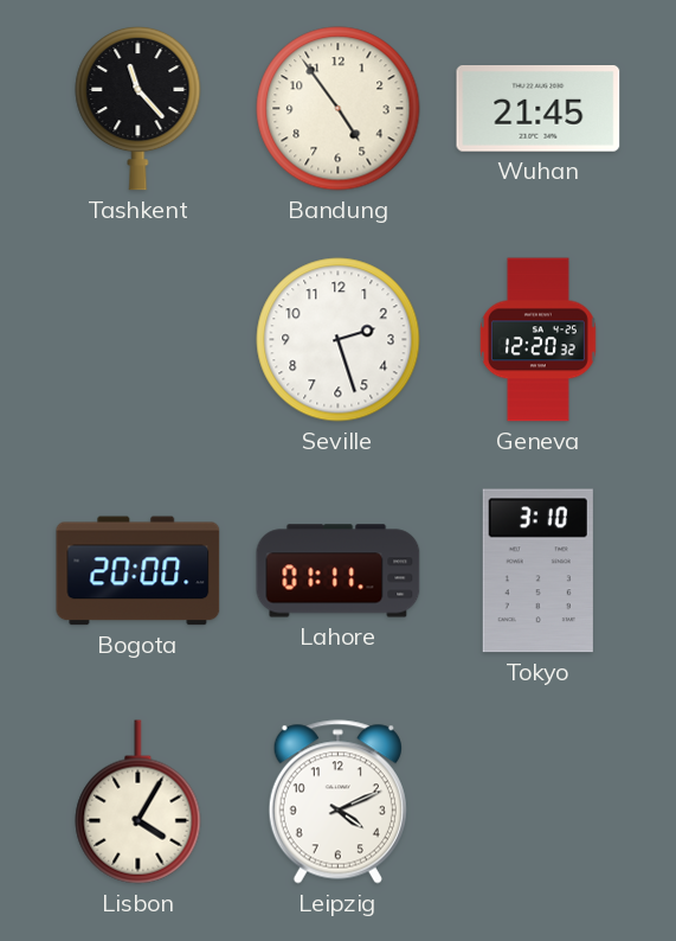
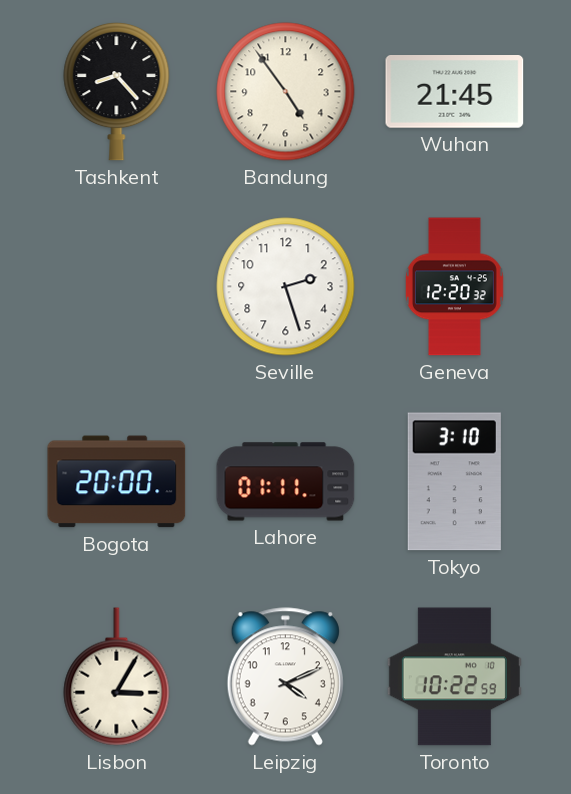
Tashkent: 11:23 -> 8:23
Lisbon: 4:05 -> 3:05
Toronto: none -> 10:22
